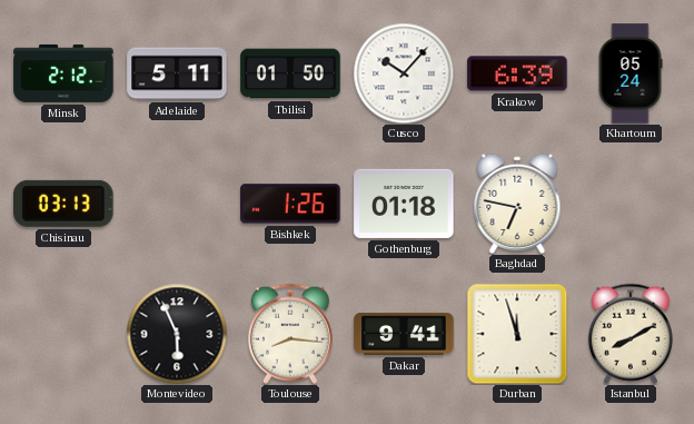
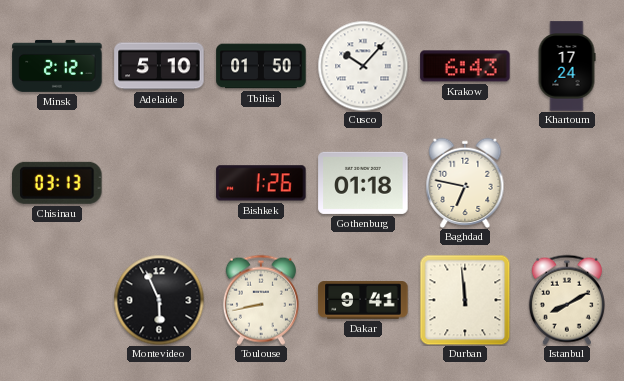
Adelaide: 5:11 -> 5:10
Krakow: 6:39 -> 6:43
Khartoum: 05:24 -> 17:24
Toulouse: 8:16 -> 8:43
Durban: 11:57 -> 11:59
